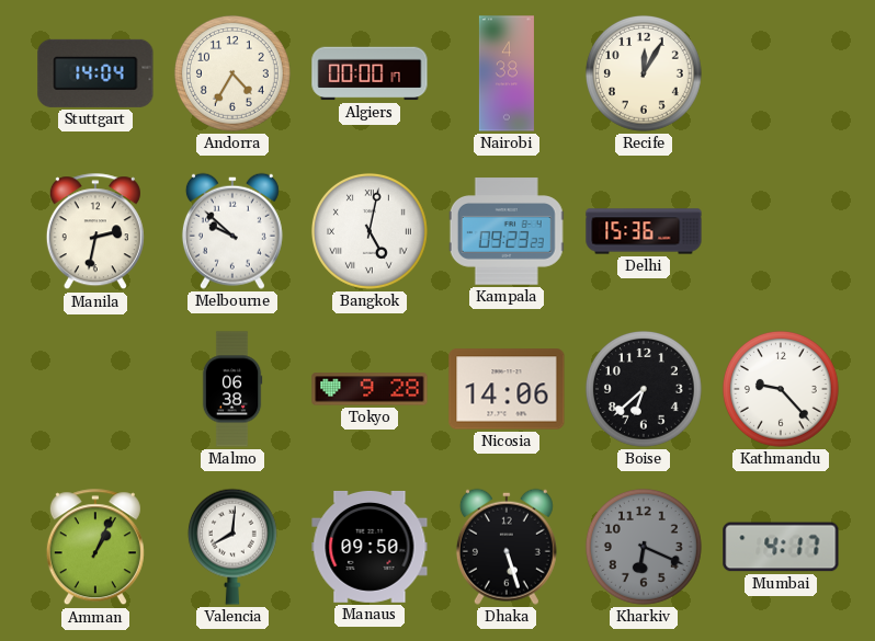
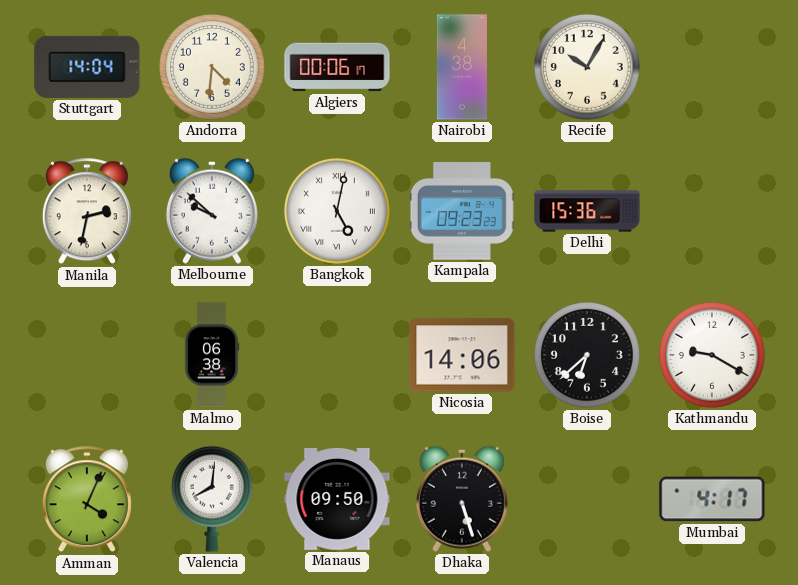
Andorra: 4:35 -> 4:31
Algiers: 00:00 -> 00:06
Recife: 12:05 -> 10:05
Tokyo: 9:28 -> none
Kathmandu: 9:23 -> 9:20
Amman: 1:04 -> 4:04
Kharkiv: 6:19 -> none
